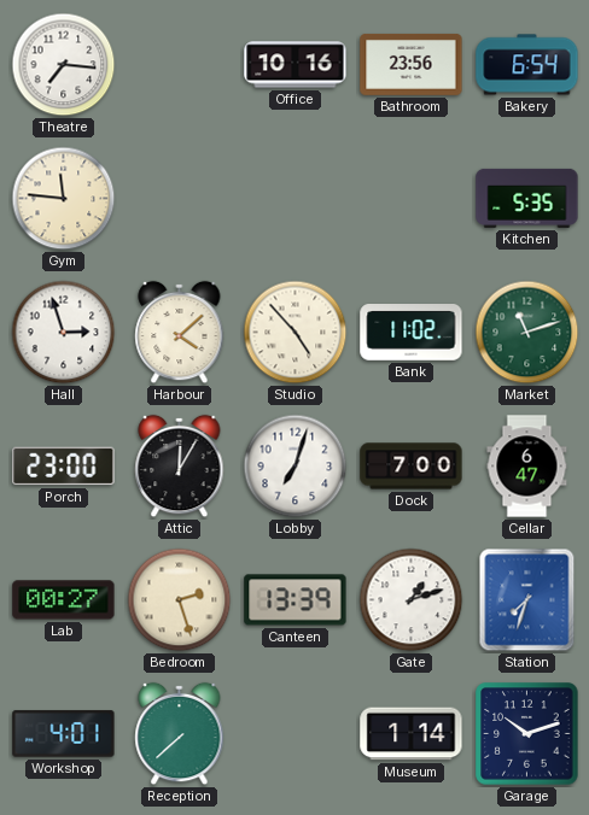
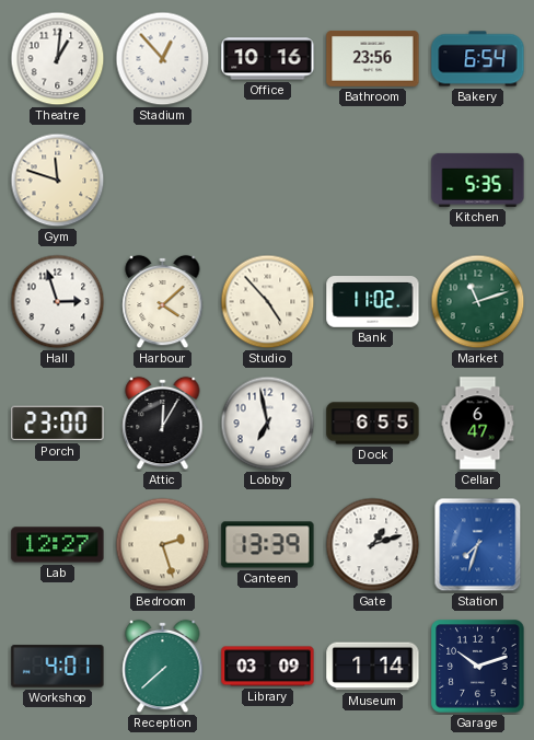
Theatre: 7:16 -> 1:01
Stadium: none -> 12:53
Gym: 11:46 -> 11:48
Lobby: 7:03 -> 6:58
Dock: 7:00 -> 6:55
Lab: 00:27 -> 12:27
Library: none -> 03:09
